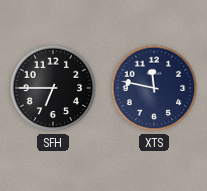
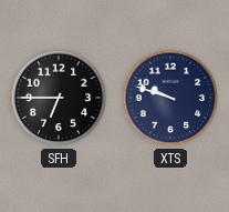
XTS: 11:47 -> 9:48
